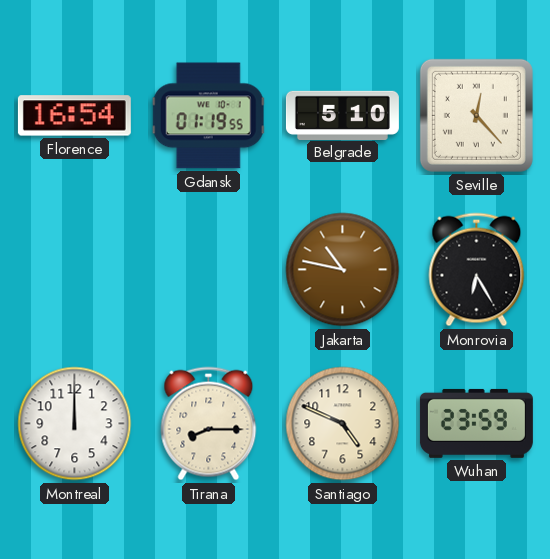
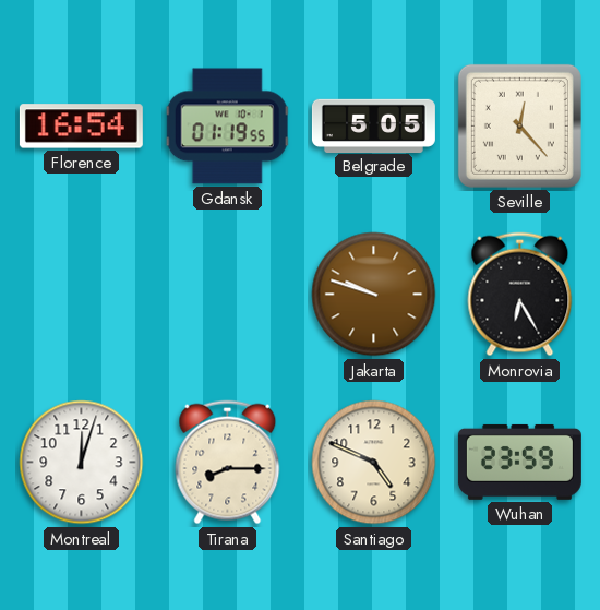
Belgrade: 5:10 -> 5:05
Jakarta: 10:47 -> 9:48
Montreal: 12:00 -> 12:03
